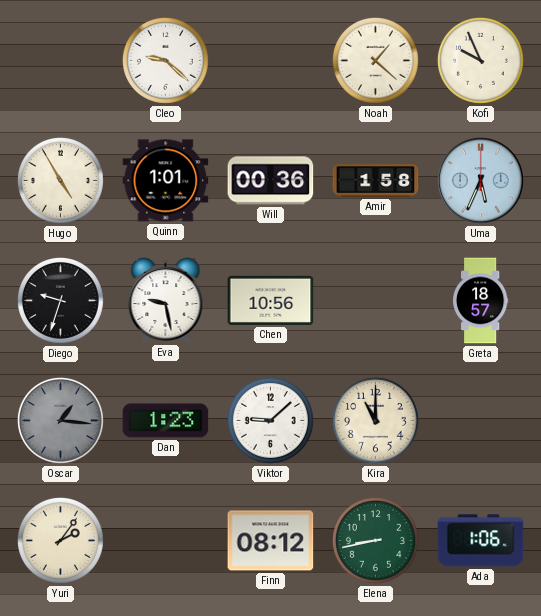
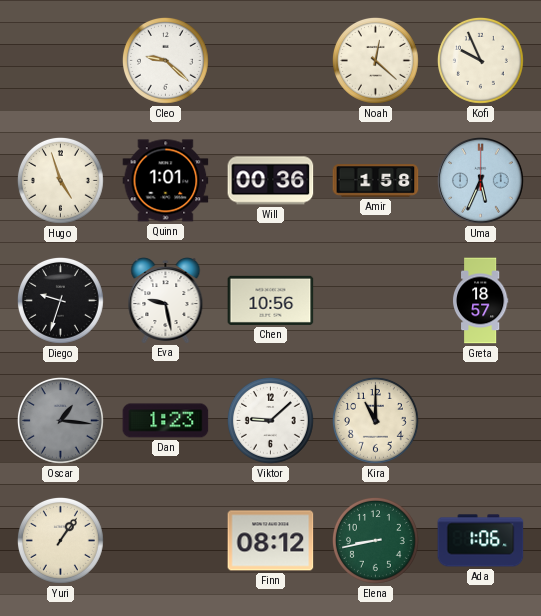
Noah: 1:22 -> 12:22
Hugo: 4:55 -> 4:57
Yuri: 2:06 -> 1:06
